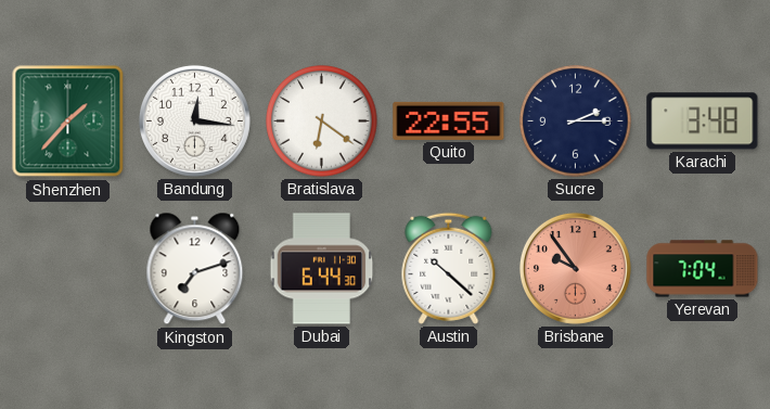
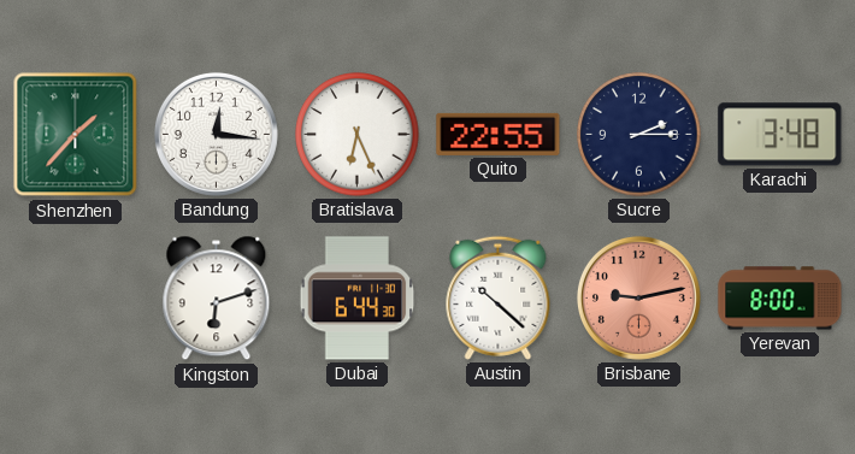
Bratislava: 6:21 -> 6:26
Kingston: 7:12 -> 6:12
Brisbane: 9:54 -> 9:13
Yerevan: 7:04 -> 8:00
